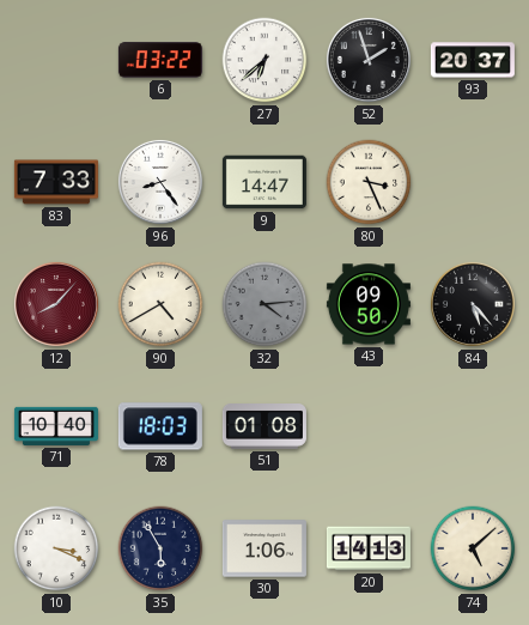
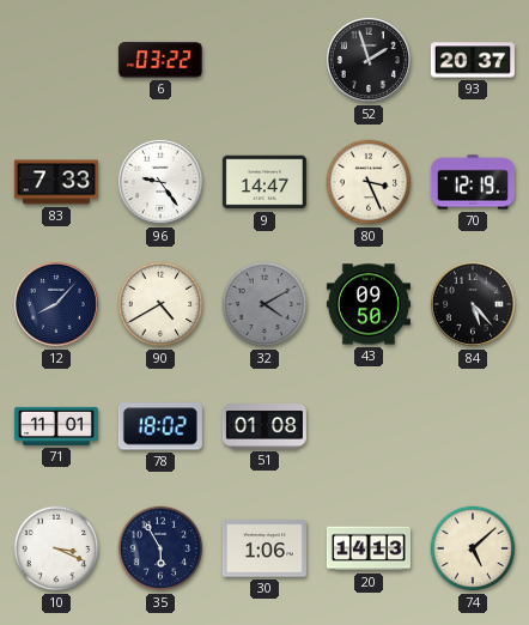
27: 6:38 -> none
96: 8:24 -> 9:24
70: none -> 12:19
12 dial: burgundy -> navy
32: 4:14 -> 4:10
71: 10:40 -> 11:01
78: 18:03 -> 18:02
